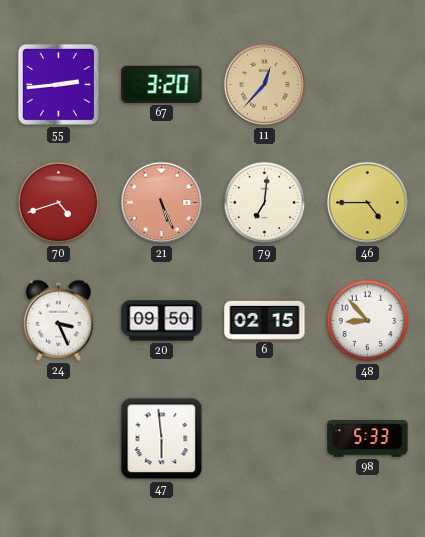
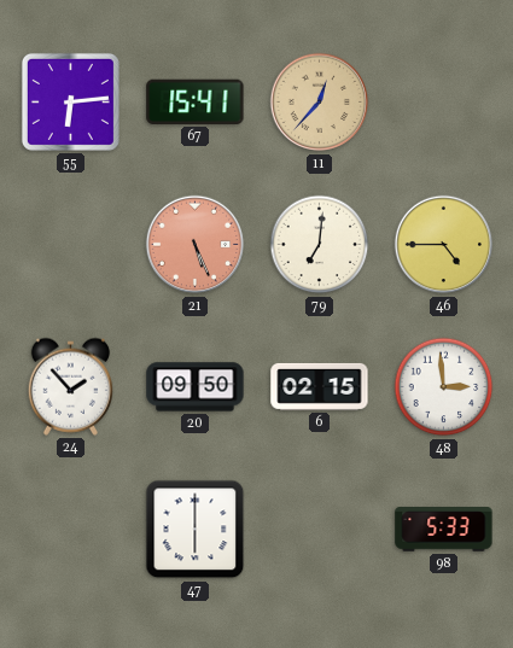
55: 2:44 -> 6:14
67: 3:20 -> 15:41
70: 4:42 -> none
24: 3:26 -> 1:53
48: 8:53 -> 2:59
47: 5:59 -> 6:00
